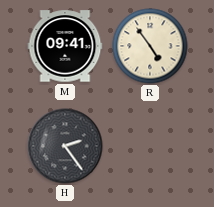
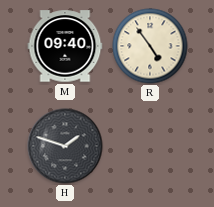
M: 09:41 -> 09:40
H: 2:24 -> 1:48
